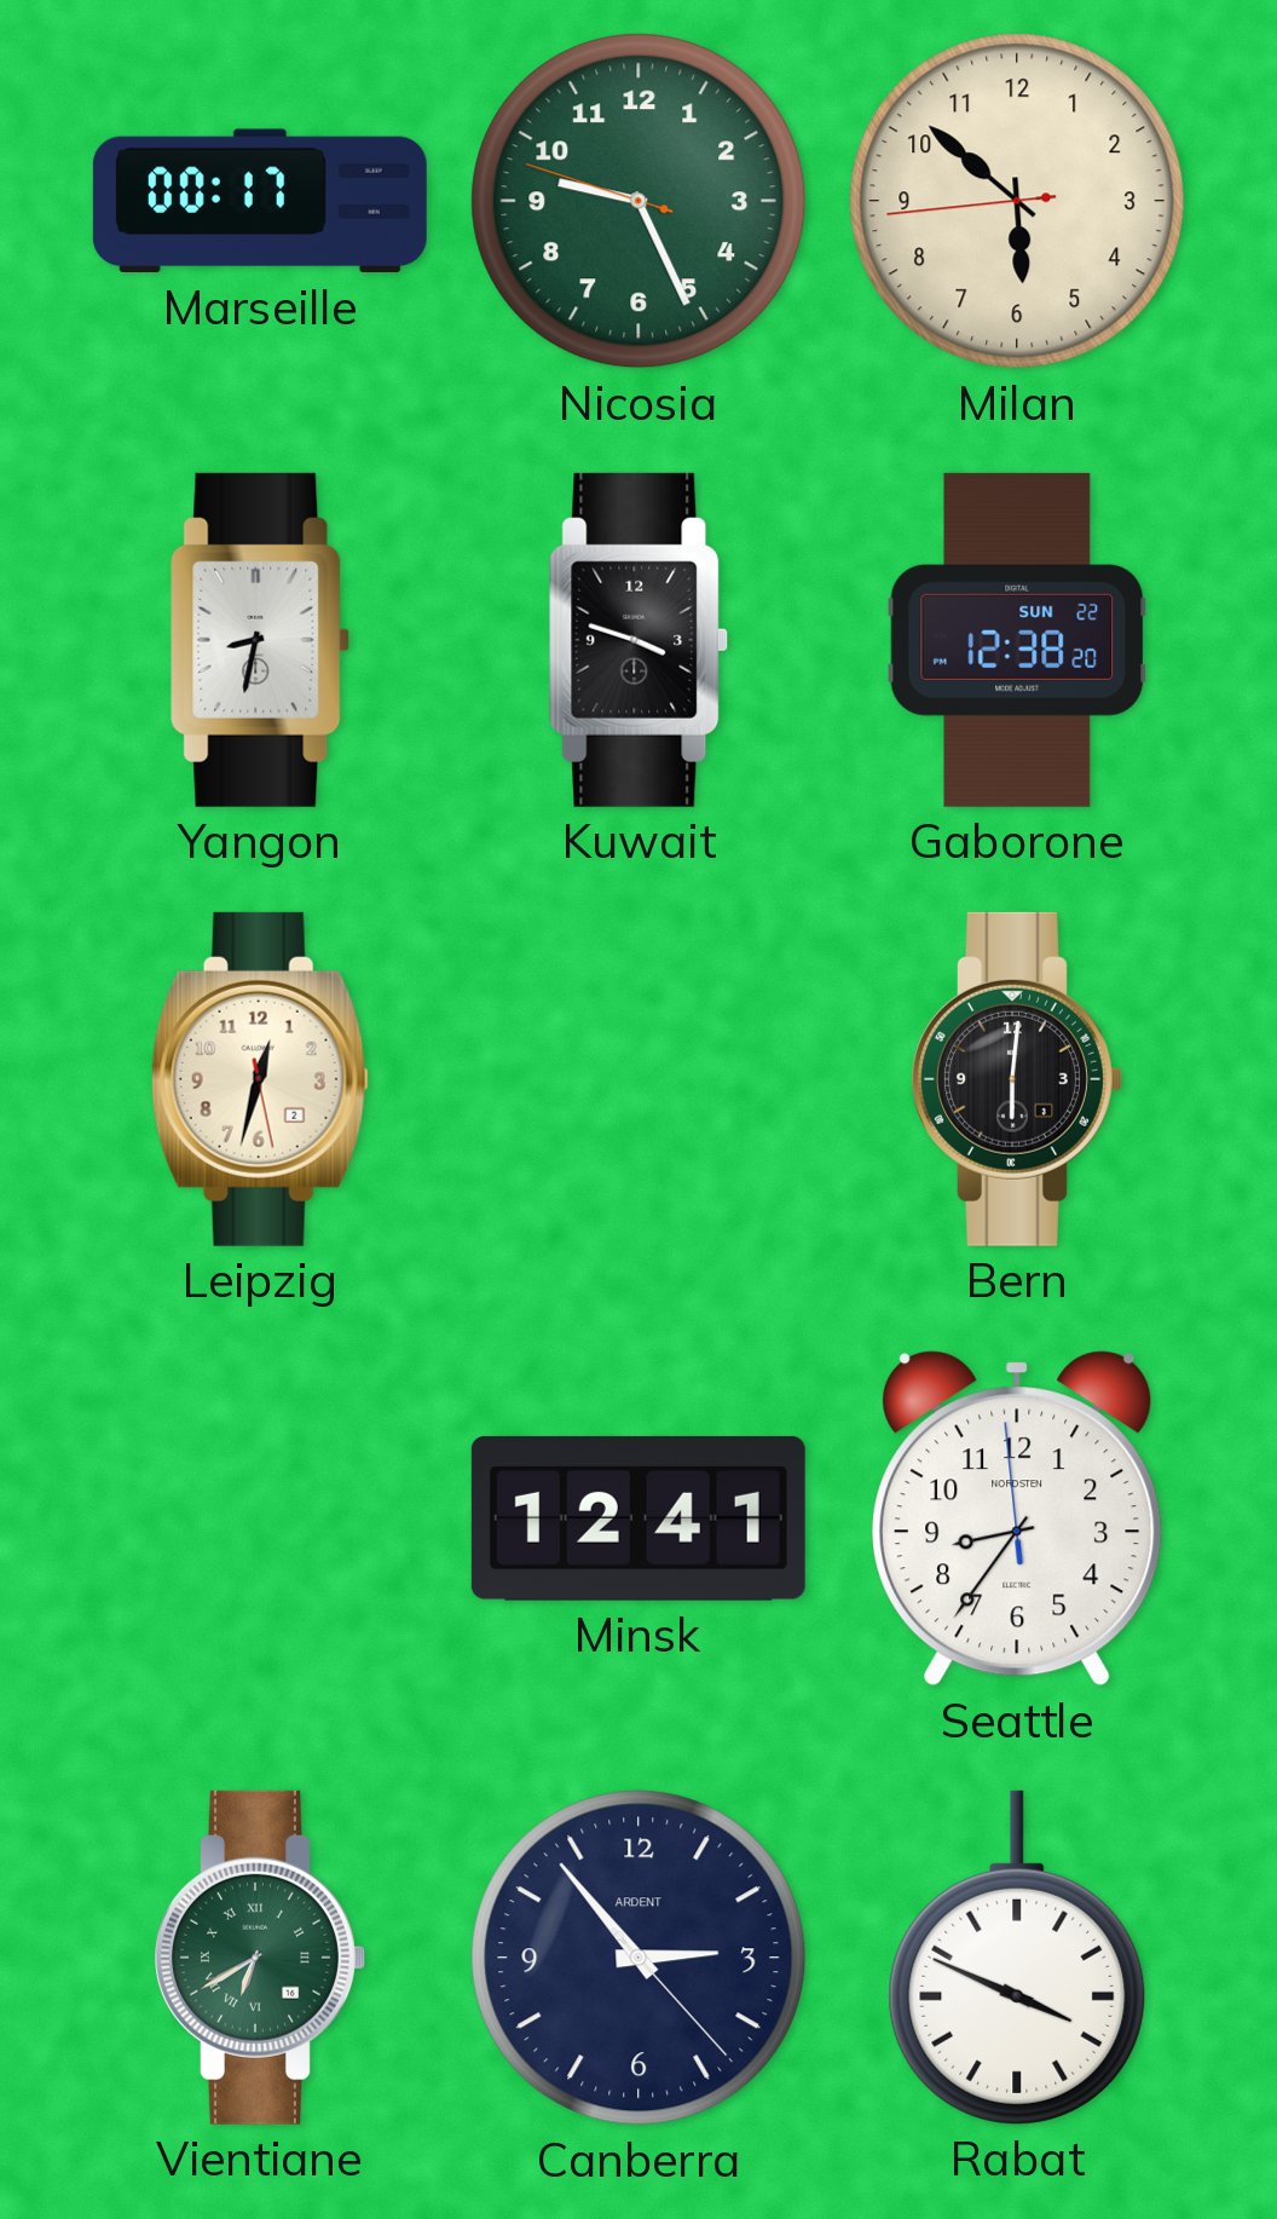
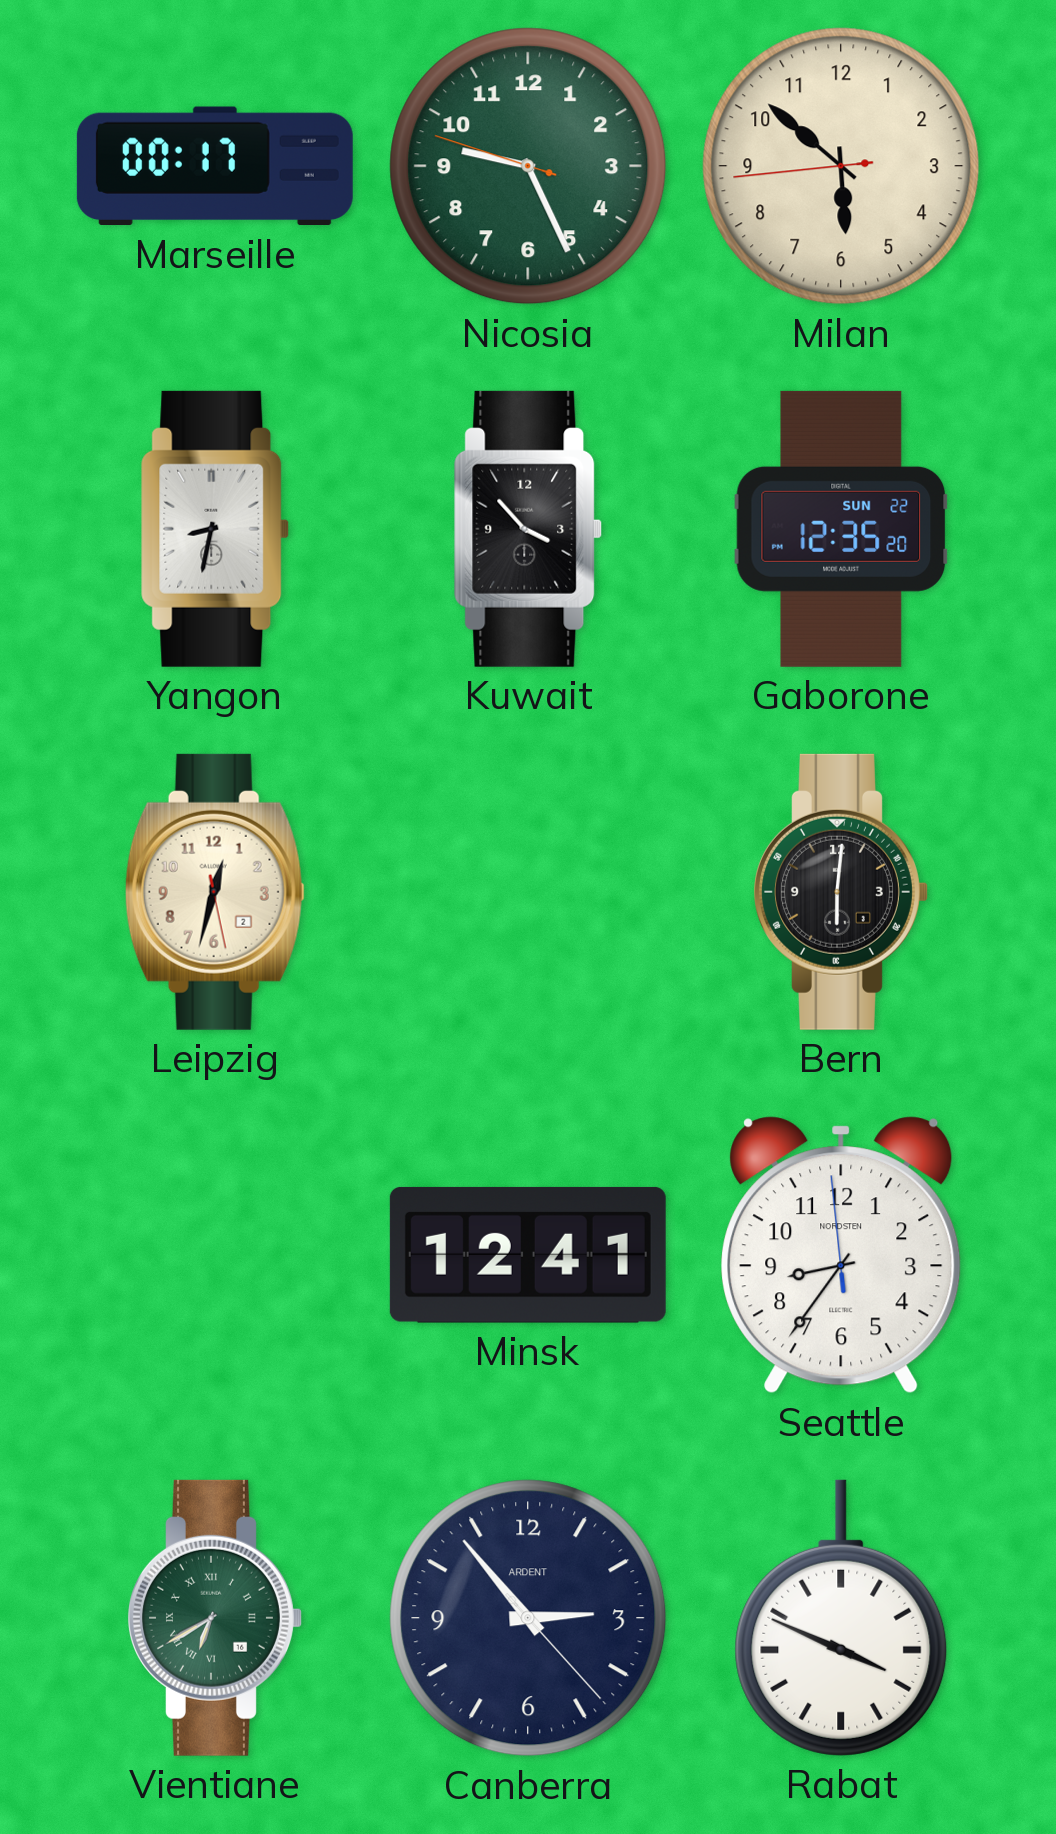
Kuwait: 3:48 -> 3:53
Gaborone: 12:38 -> 12:35
